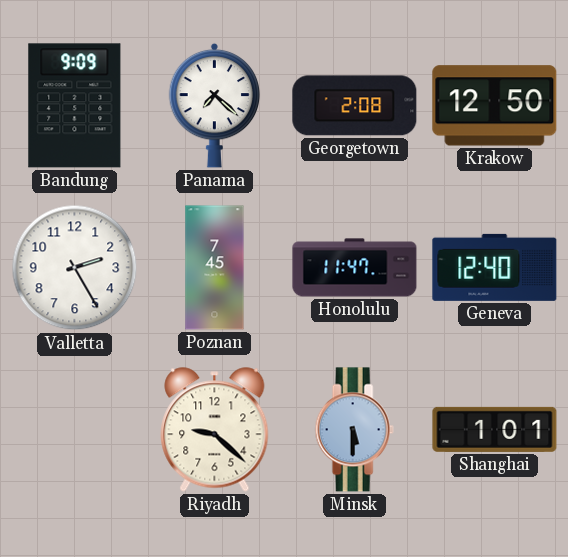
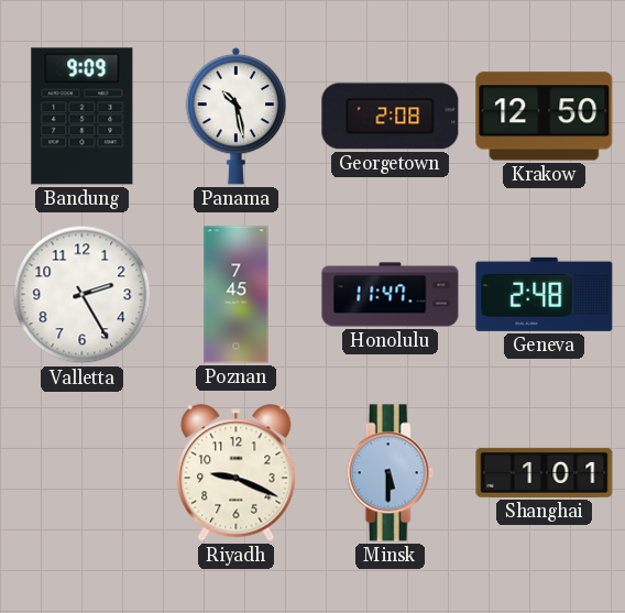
Panama: 7:22 -> 10:28
Geneva: 12:40 -> 2:48
Riyadh: 9:22 -> 9:19
